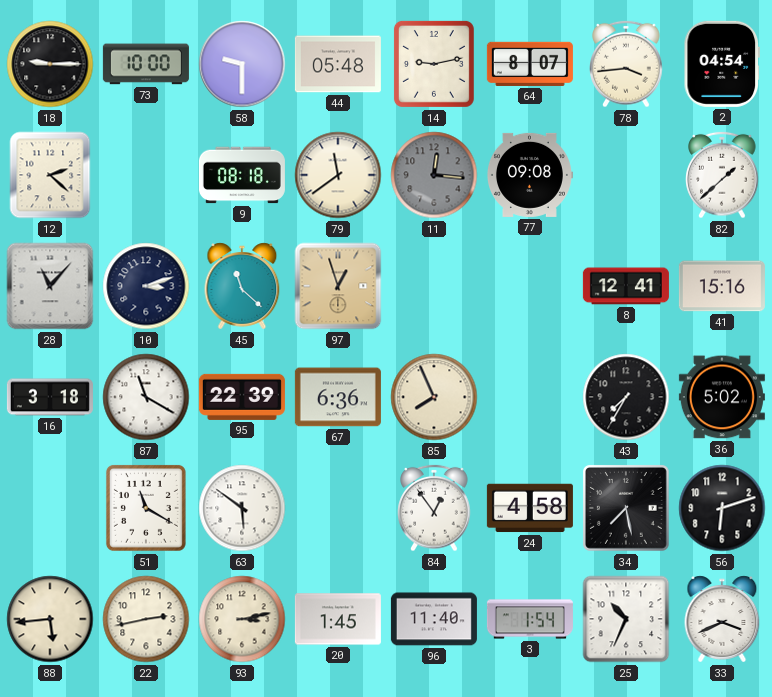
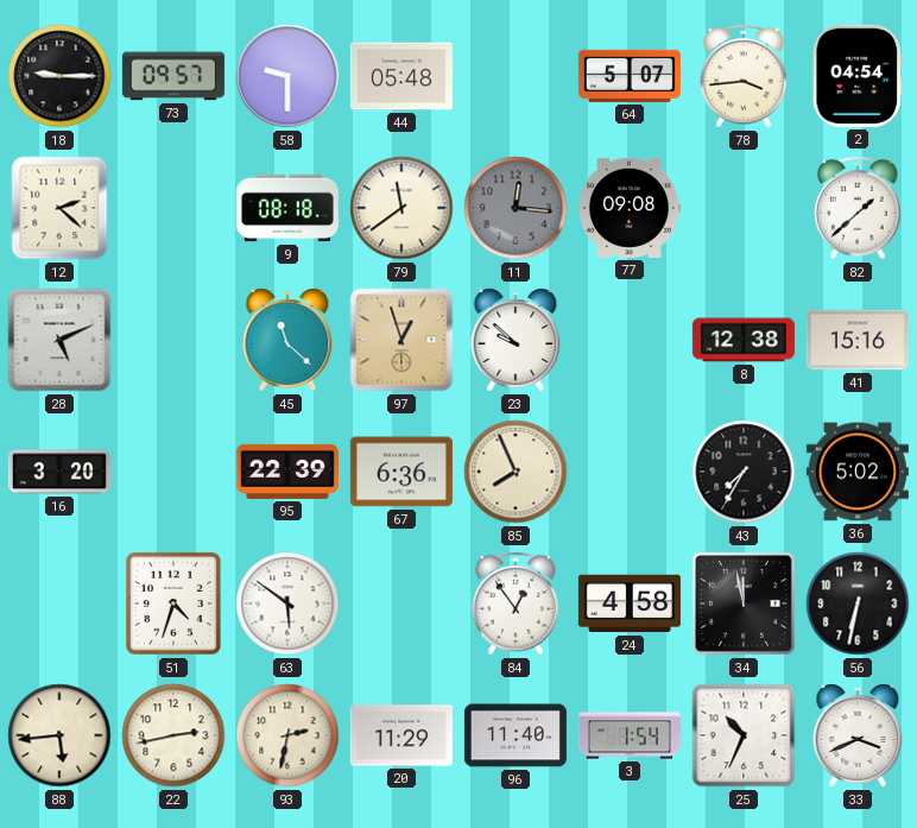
73: 10:00 -> 09:57
14: 9:13 -> none
64: 8:07 -> 5:07
28: 11:07 -> 5:11
10: 3:12 -> none
23: none -> 9:52
8: 12:41 -> 12:38
16: 3:18 -> 3:20
87: 11:20 -> none
51: 11:20 -> 4:33
34: 7:28 -> 11:58
56: 6:12 -> 6:32
93: 3:13 -> 2:32
20: 1:45 -> 11:29
